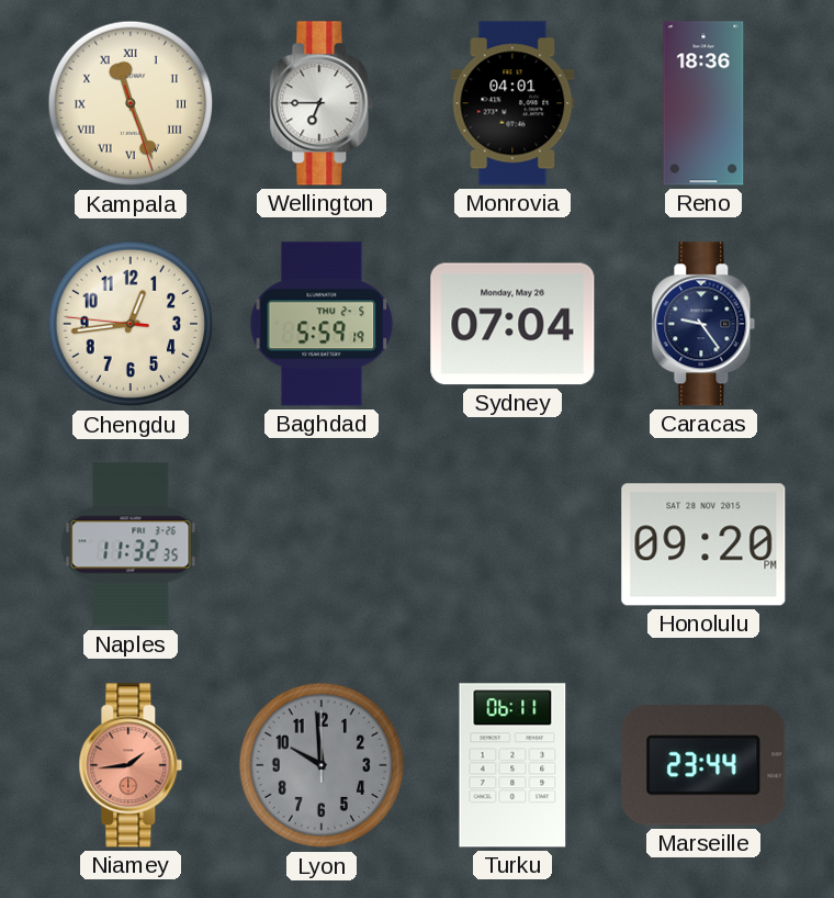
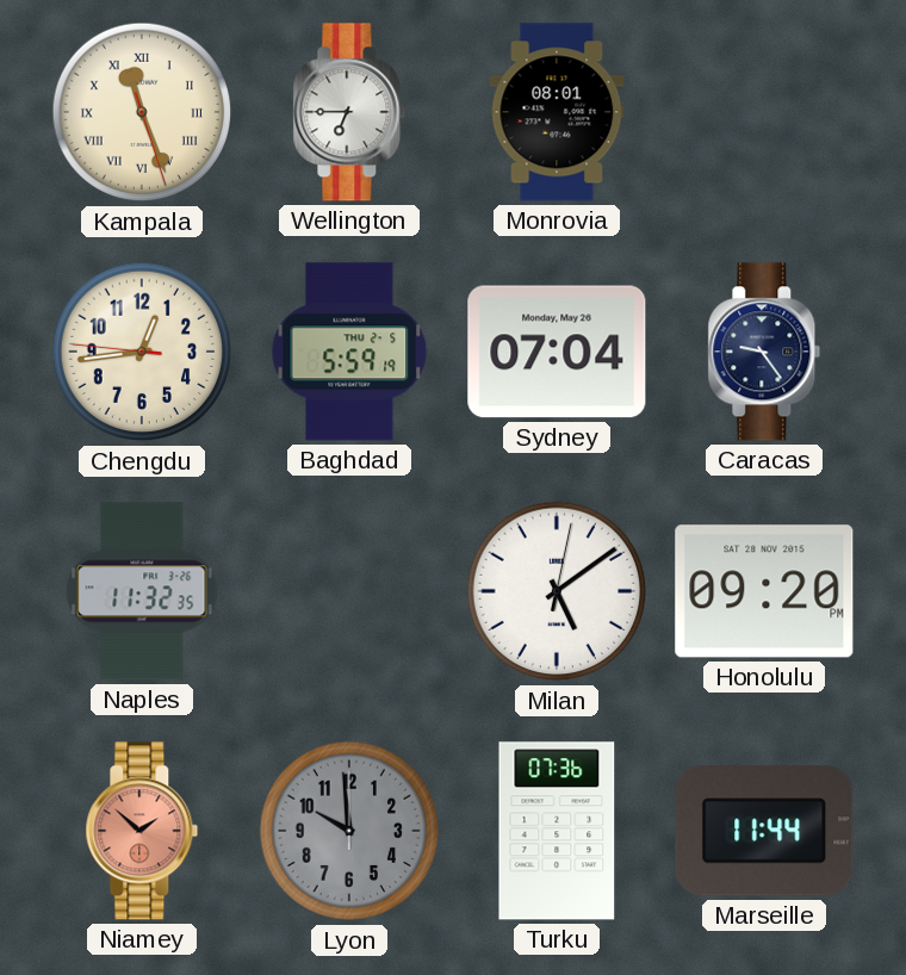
Monrovia: 04:01 -> 08:01
Reno: 18:36 -> none
Milan: none -> 5:09
Niamey: 1:44 -> 1:52
Turku: 06:11 -> 07:36
Marseille: 23:44 -> 11:44
